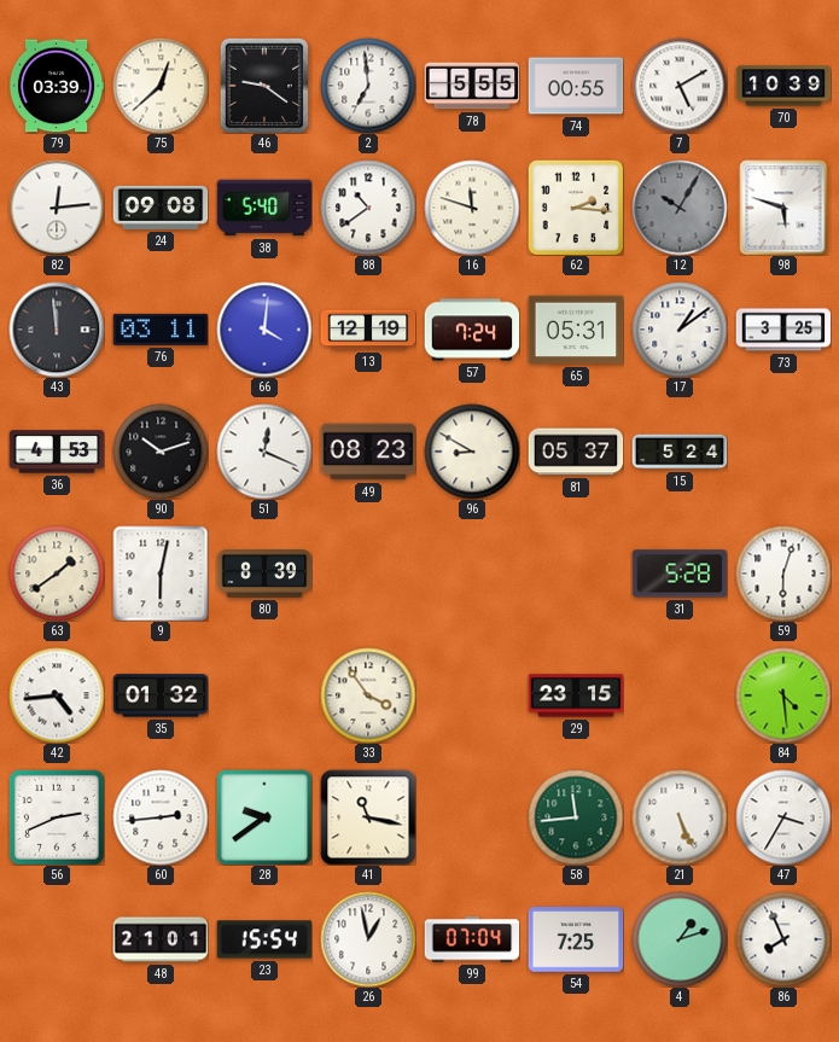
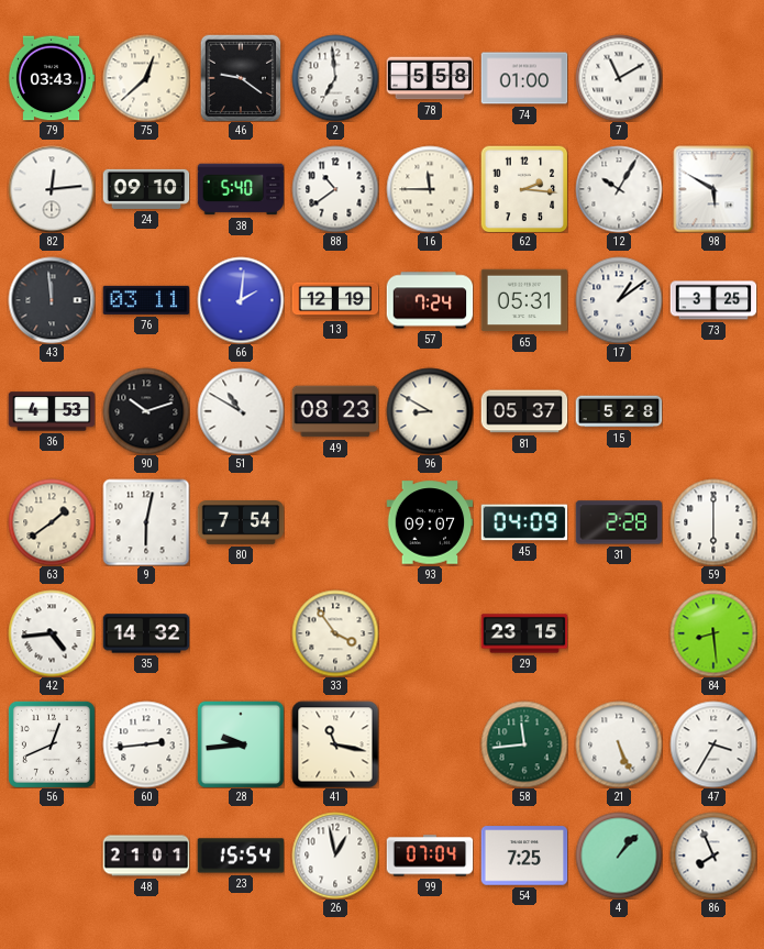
79: 03:39 -> 03:43
78: 5:55 -> 5:58
74: 00:55 -> 01:00
7: 5:10 -> 11:10
70: 10:39 -> none
24: 09:08 -> 09:10
16: 11:48 -> 11:45
12 dial: grey -> white
98: 5:48 -> 5:50
66: 4:01 -> 2:01
51: 12:19 -> 10:50
15: 5:24 -> 5:28
80: 8:39 -> 7:54
93: none -> 09:07
45: none -> 04:09
31: 5:28 -> 2:28
59: 6:03 -> 6:00
35: 01:32 -> 14:32
84: 4:29 -> 8:29
56: 2:41 -> 12:41
28: 9:39 -> 9:44
4: 1:12 -> 1:07
